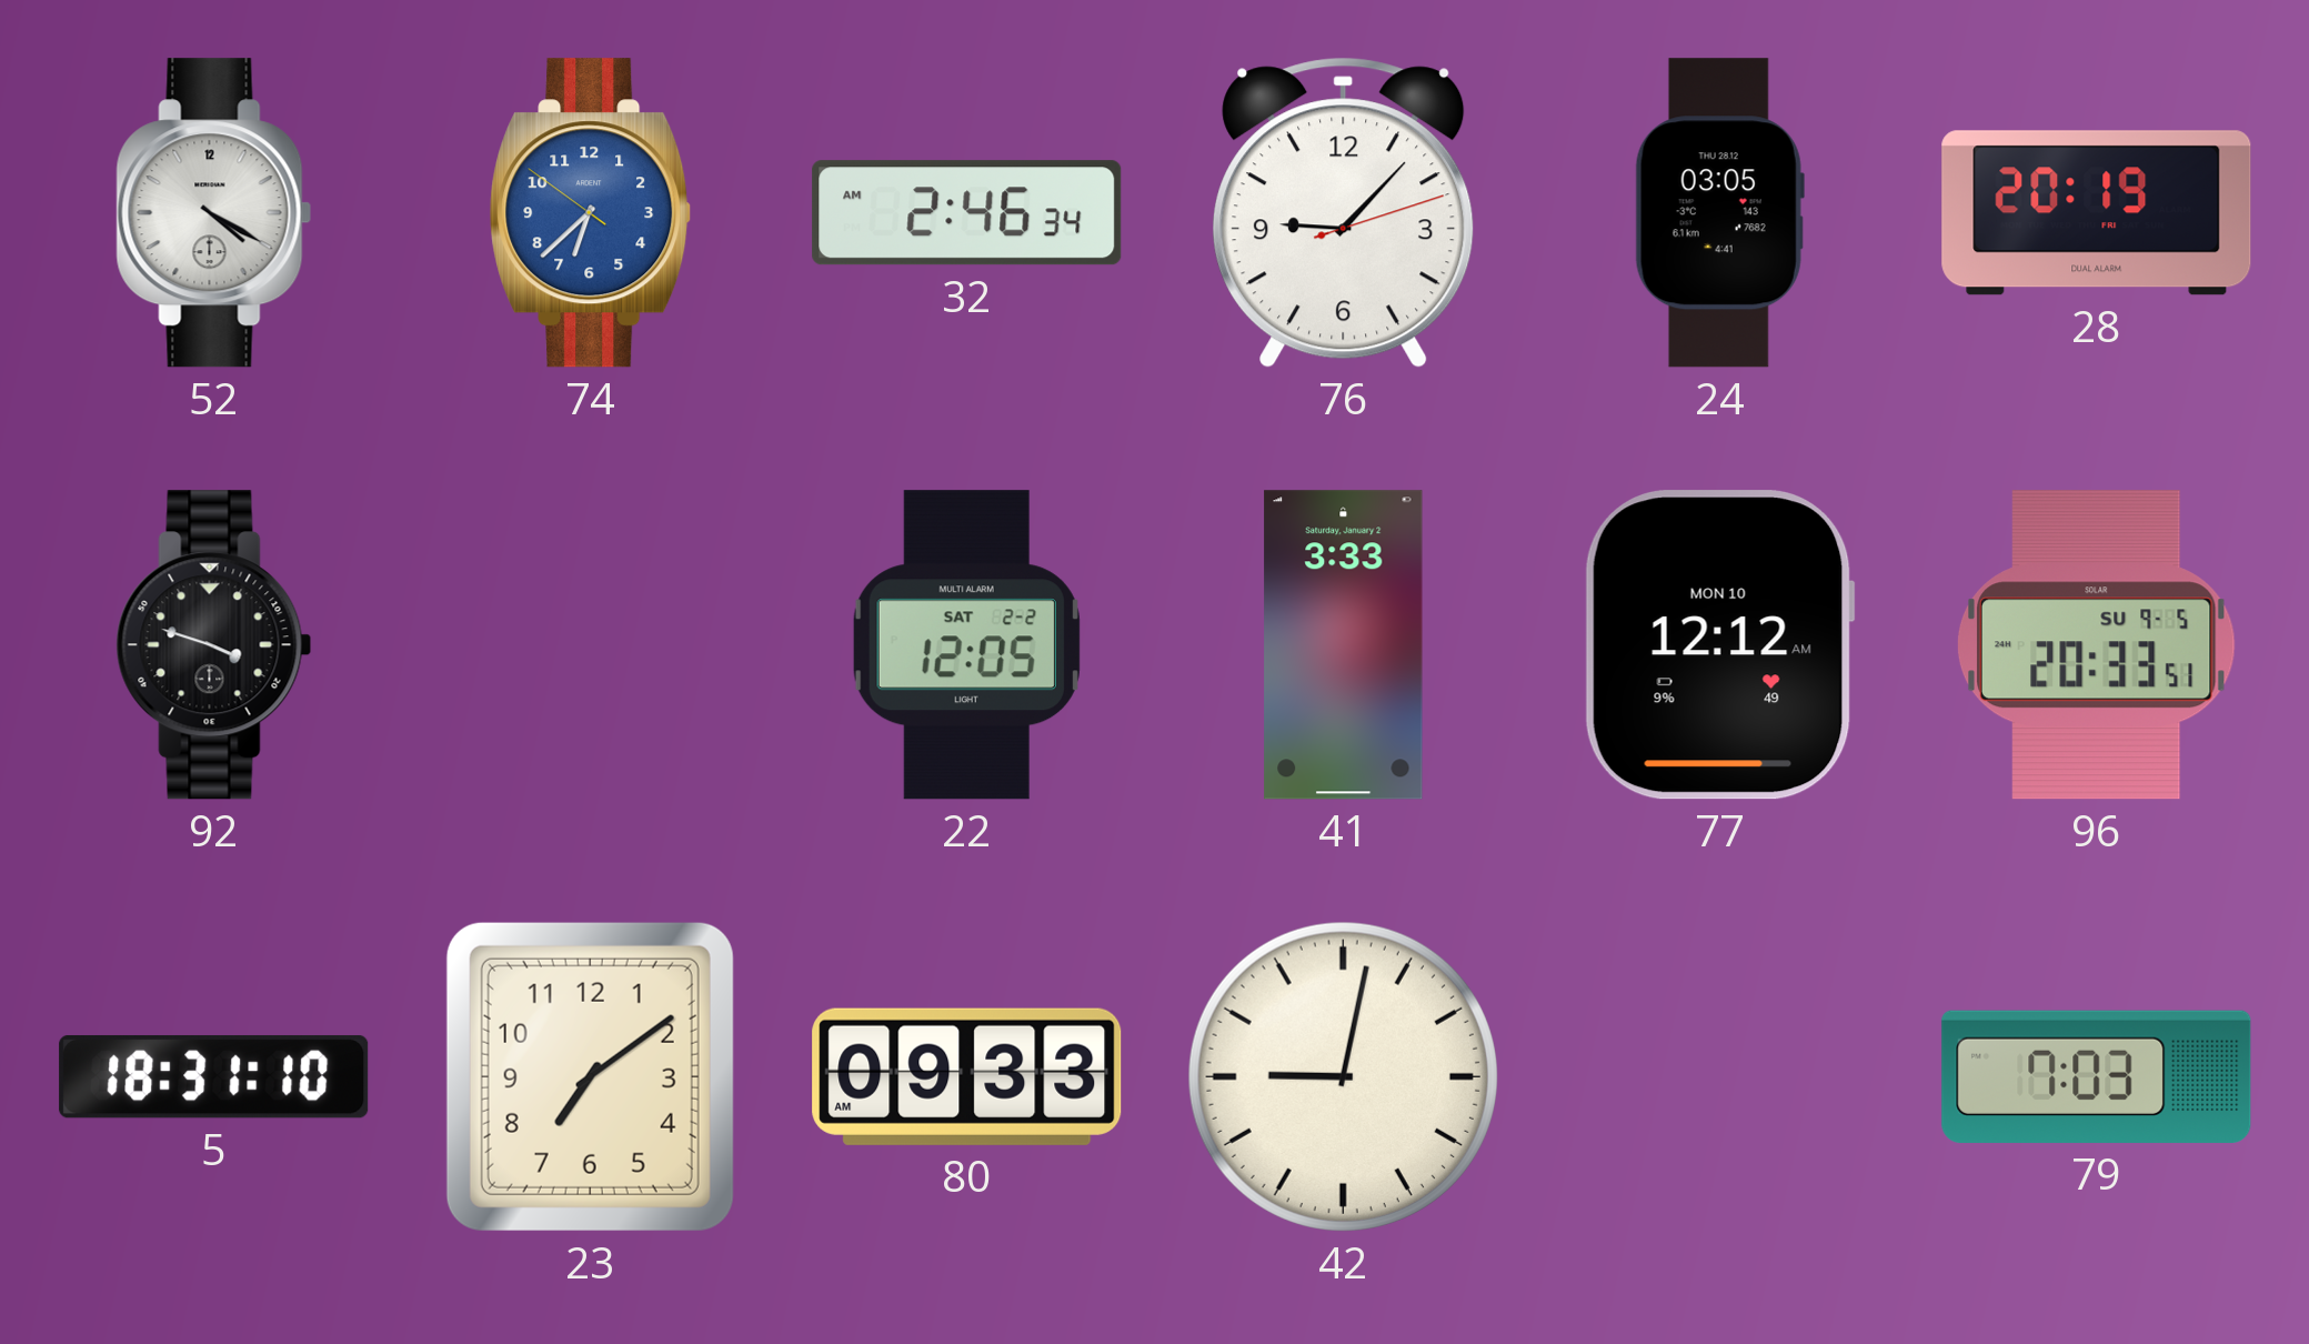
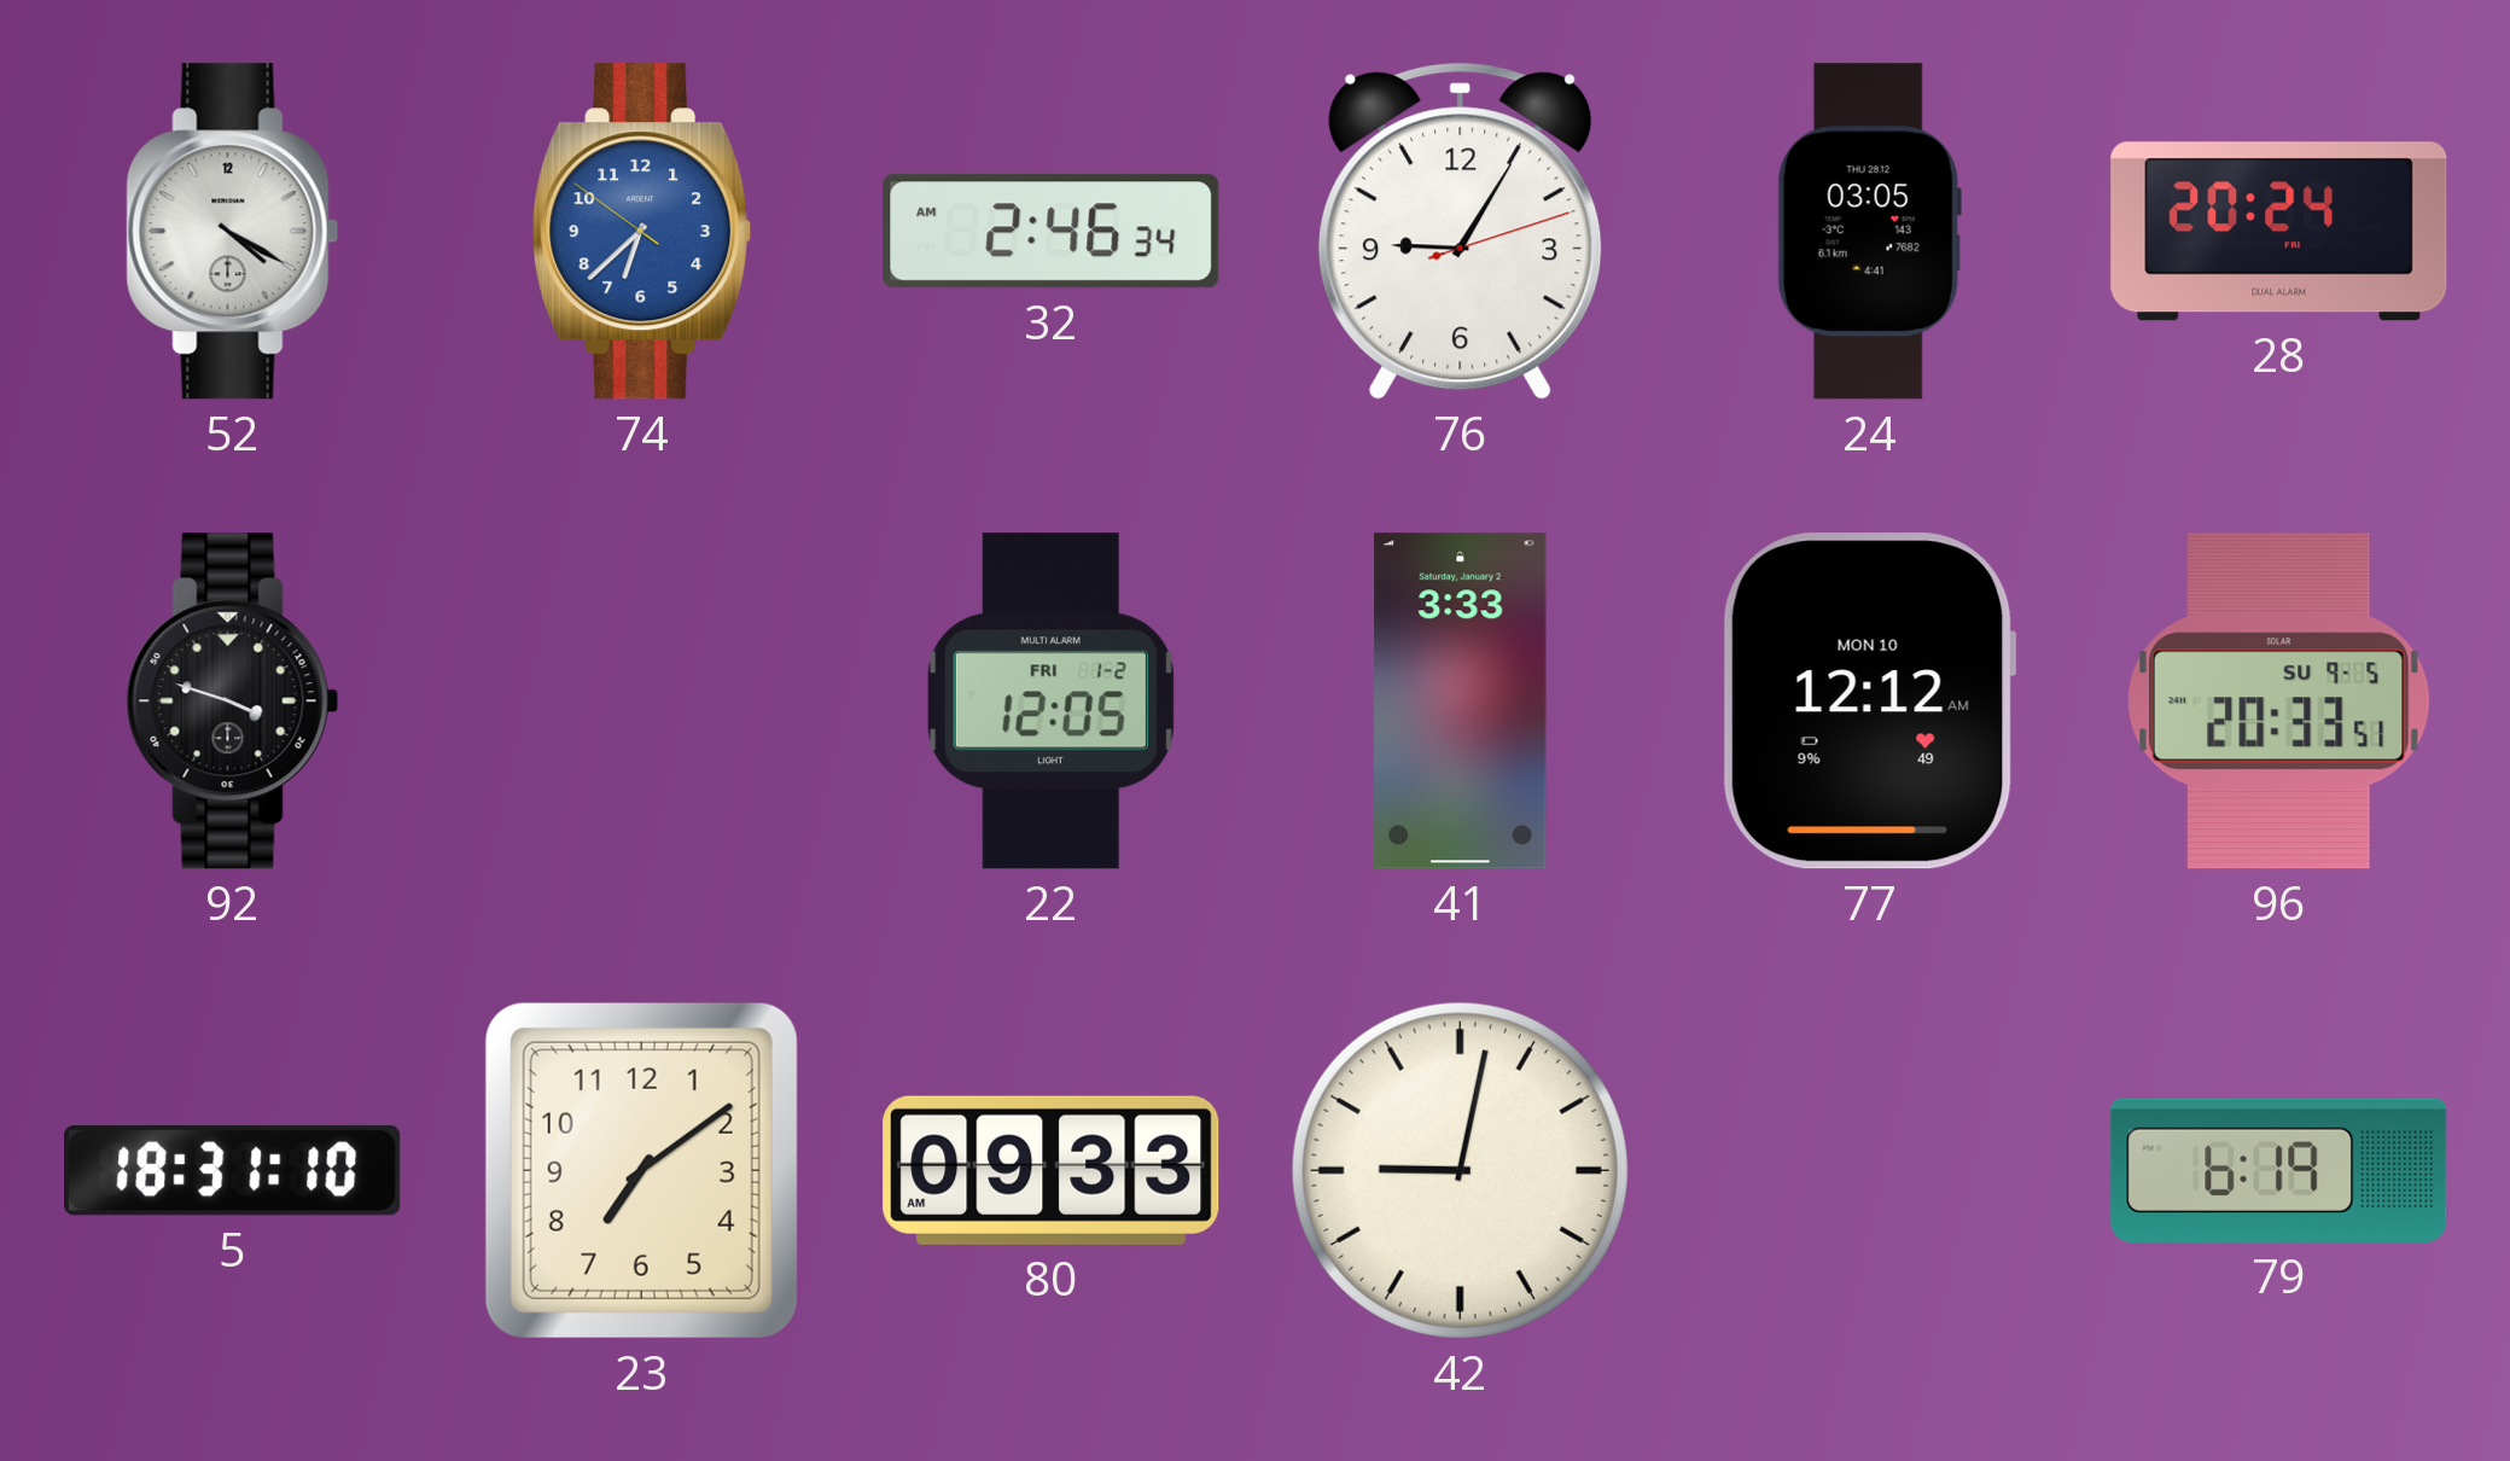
76: 9:07 -> 9:05
28: 20:19 -> 20:24
22 date: SAT 2-2 -> FRI 1-2
79: 7:03 -> 6:19
